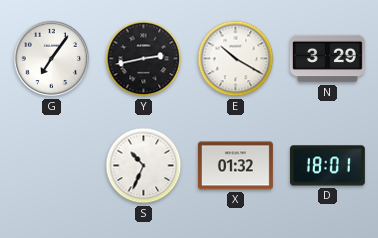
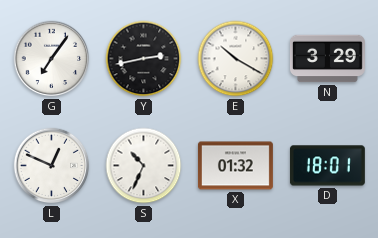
L: none -> 12:49
